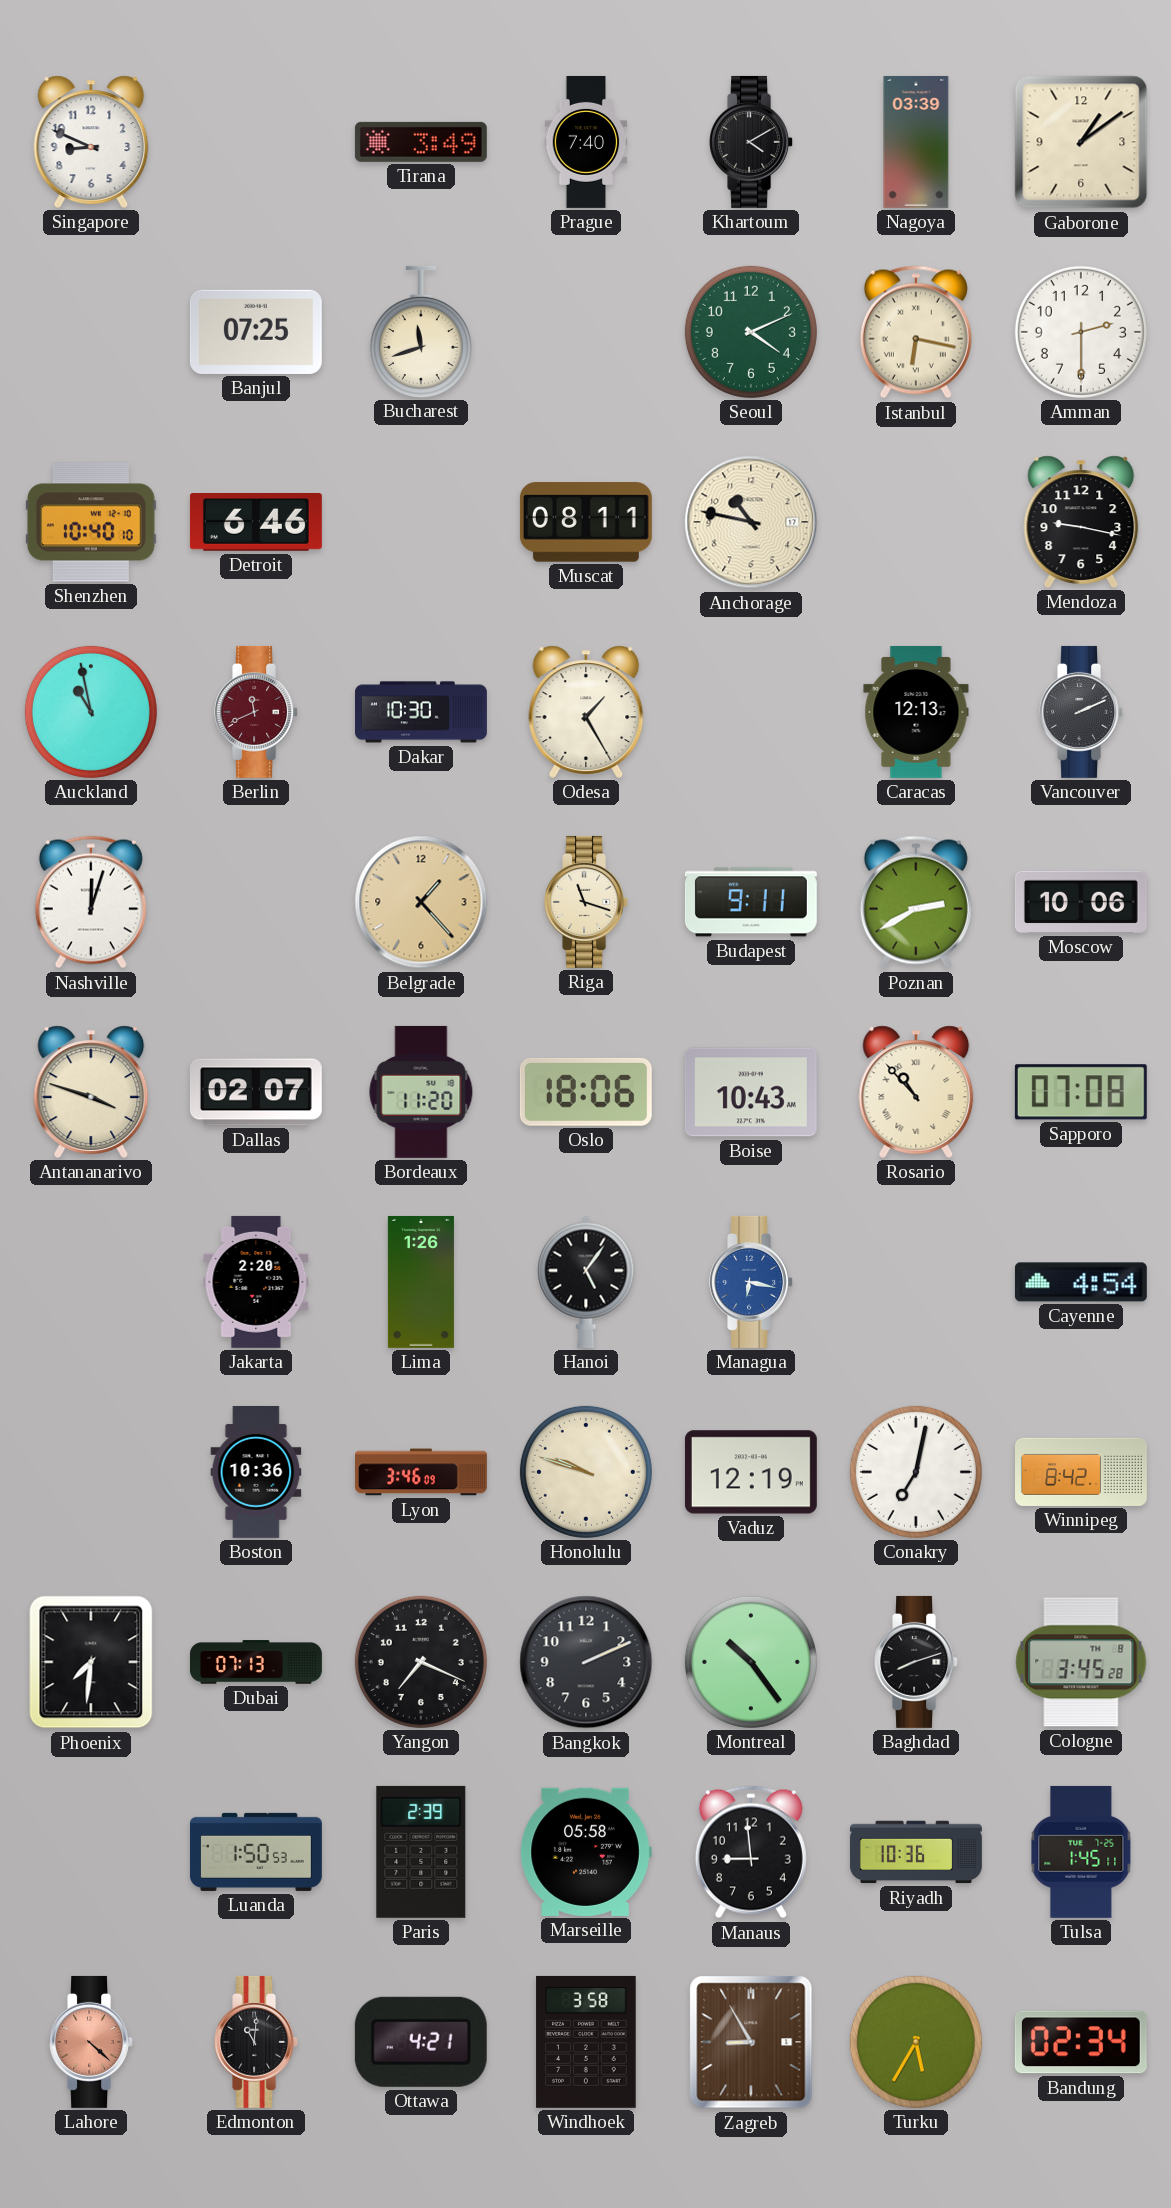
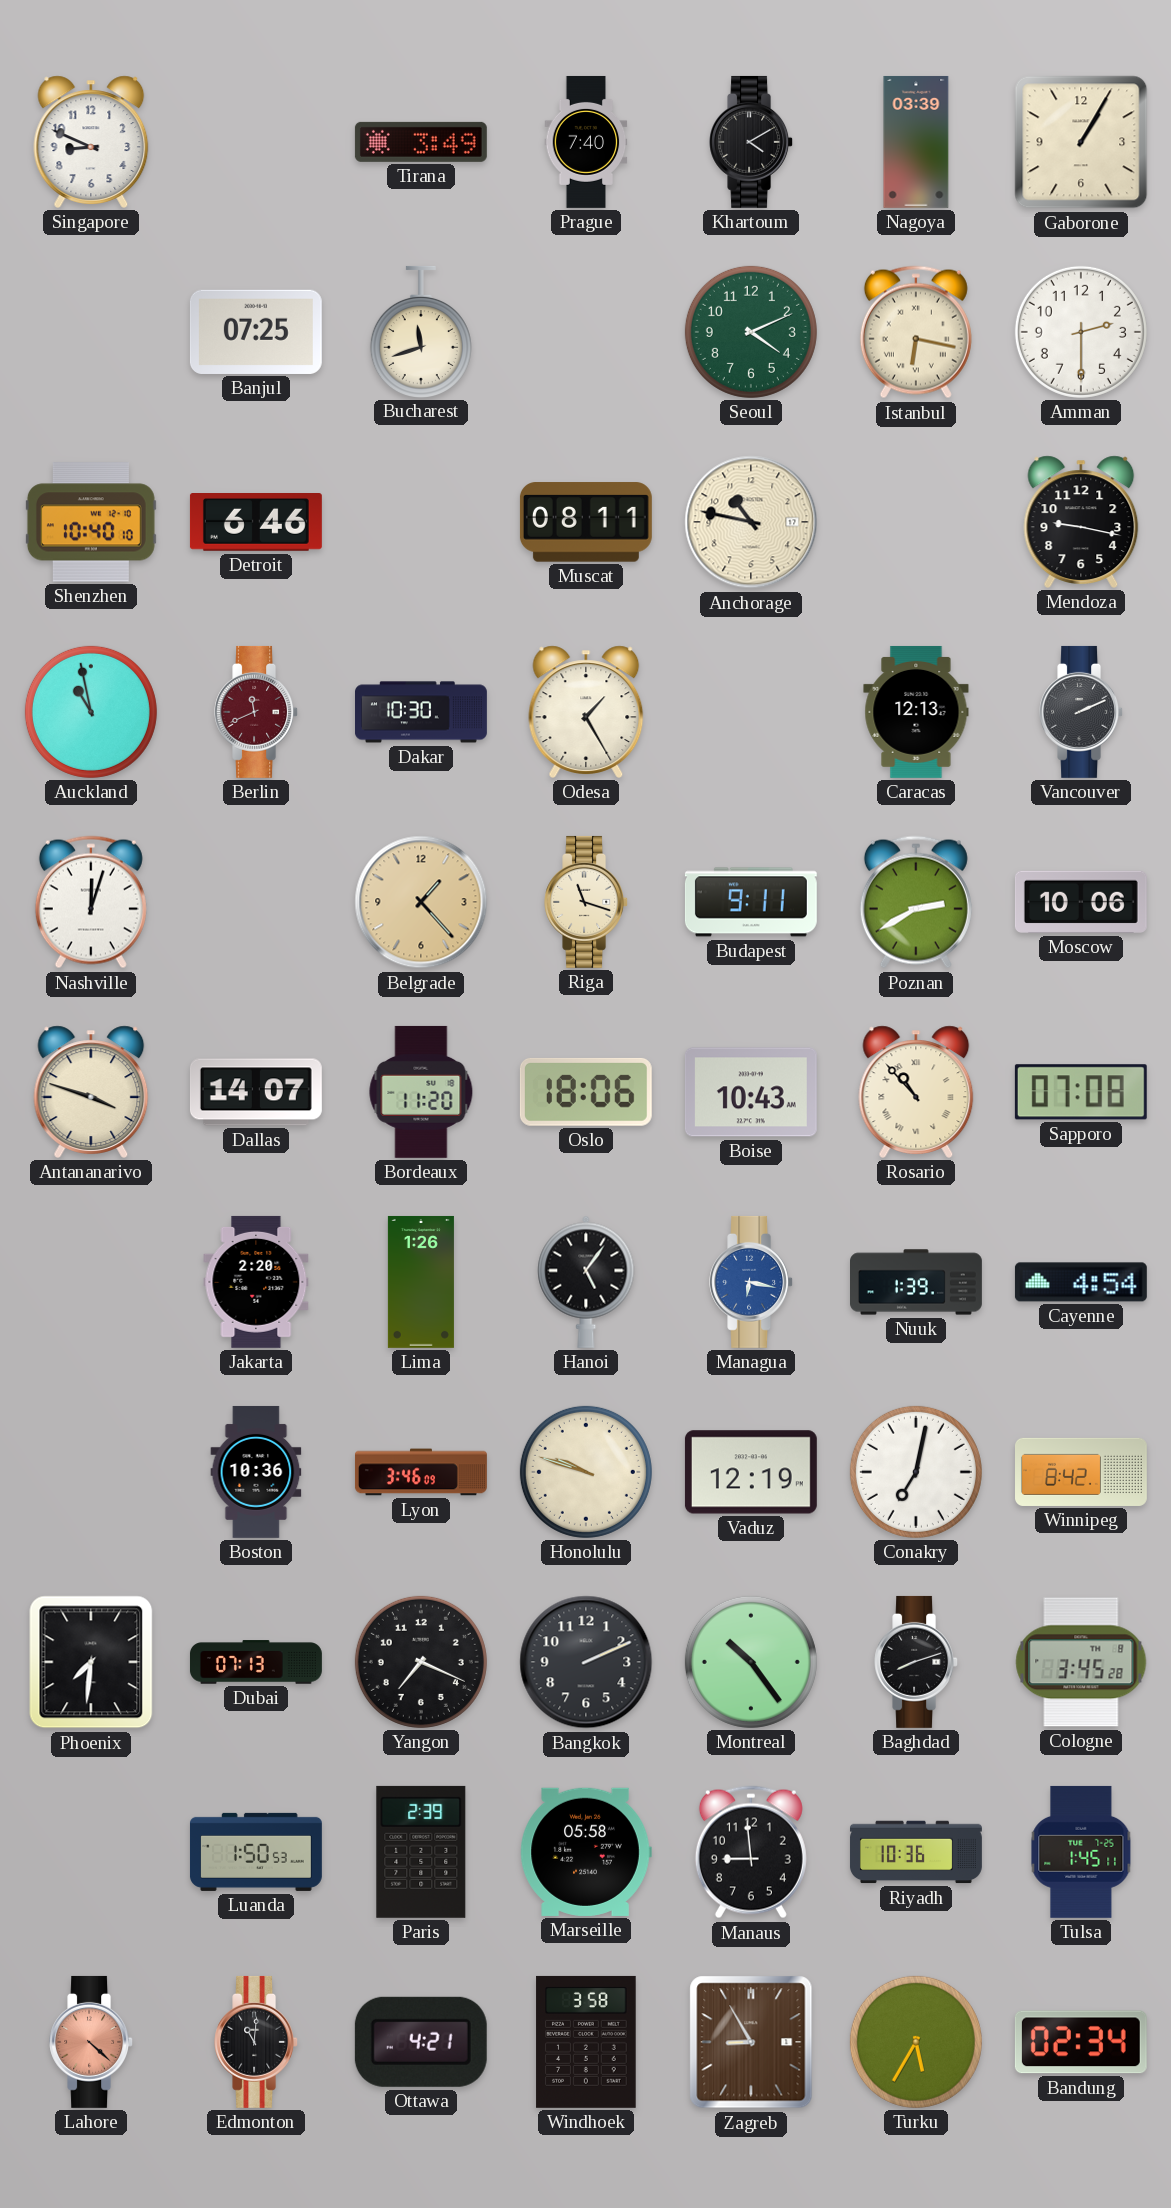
Gaborone: 1:09 -> 1:05
Dallas: 02:07 -> 14:07
Nuuk: none -> 1:39
